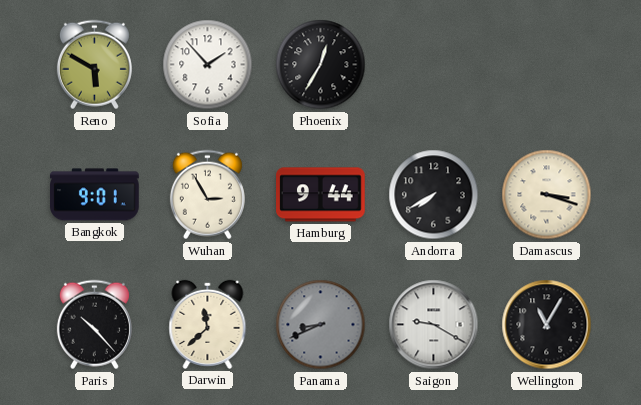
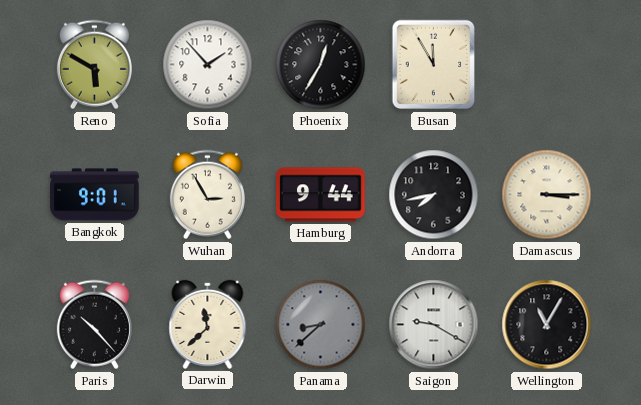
Busan: none -> 11:55
Andorra: 7:40 -> 7:43
Damascus: 3:18 -> 3:15
Panama: 8:41 -> 8:38
